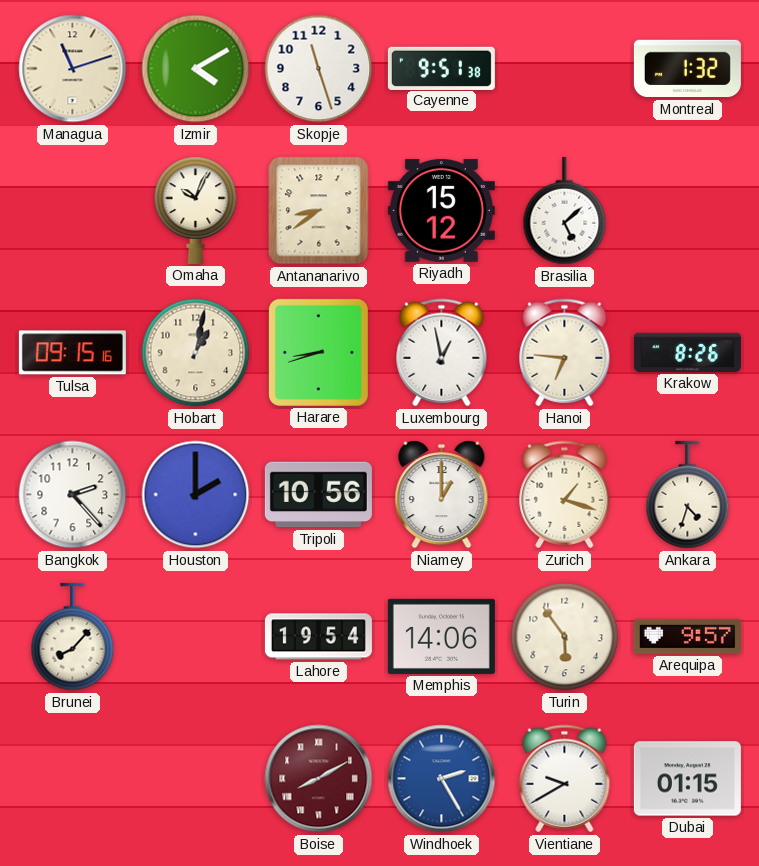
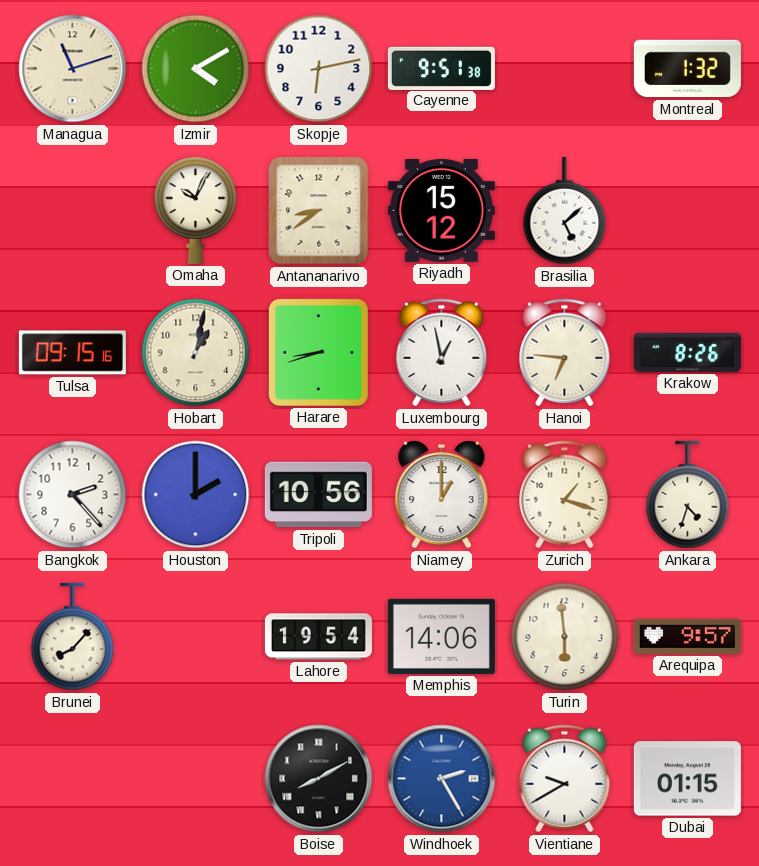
Skopje: 11:27 -> 6:13
Turin: 5:54 -> 5:59
Boise dial: burgundy -> black
